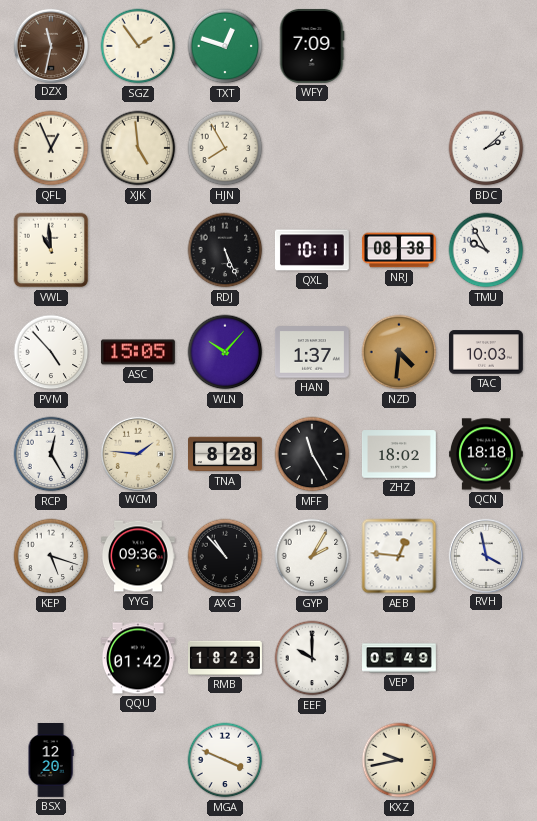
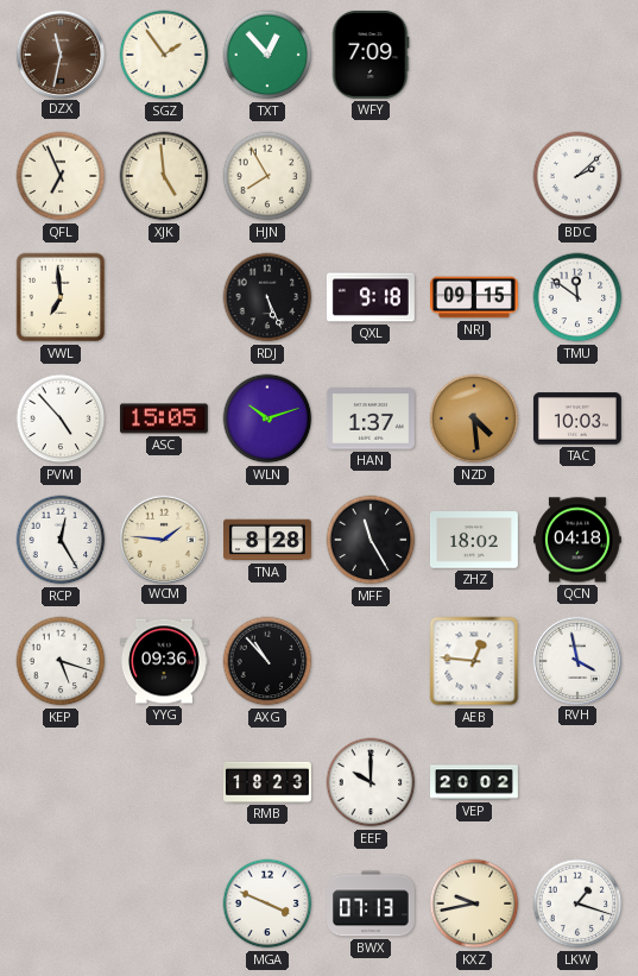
TXT: 12:48 -> 12:53
QFL: 12:56 -> 6:56
VWL: 10:59 -> 6:59
QXL: 10:11 -> 9:18
NRJ: 08:38 -> 09:15
TMU: 9:55 -> 11:51
WLN: 10:07 -> 10:12
NZD: 4:31 -> 4:29
QCN: 18:18 -> 04:18
GYP: 2:05 -> none
QQU: 01:42 -> none
VEP: 05:49 -> 20:02
BSX: 12:20 -> none
BWX: none -> 07:13
LKW: none -> 1:18
